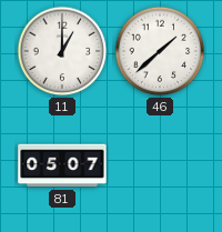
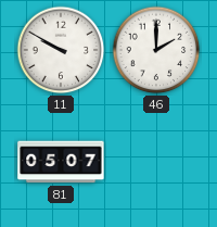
11: 1:00 -> 9:50
46: 1:38 -> 2:00
